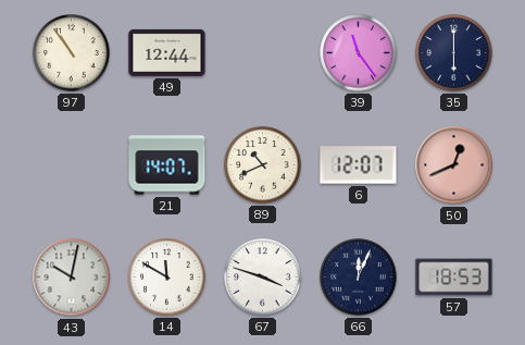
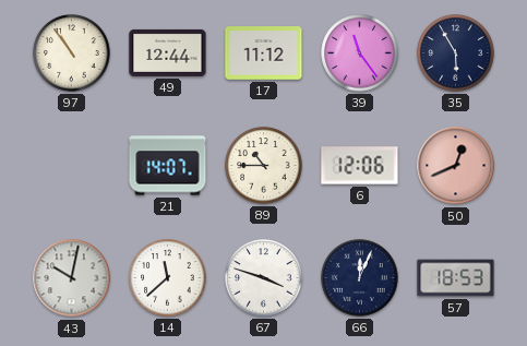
17: none -> 11:12
35: 6:00 -> 5:55
89: 10:41 -> 10:45
6: 12:07 -> 12:06
14: 11:50 -> 11:38
